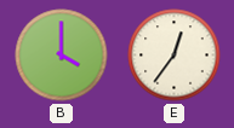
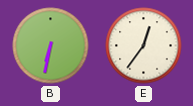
B: 4:00 -> 6:32
